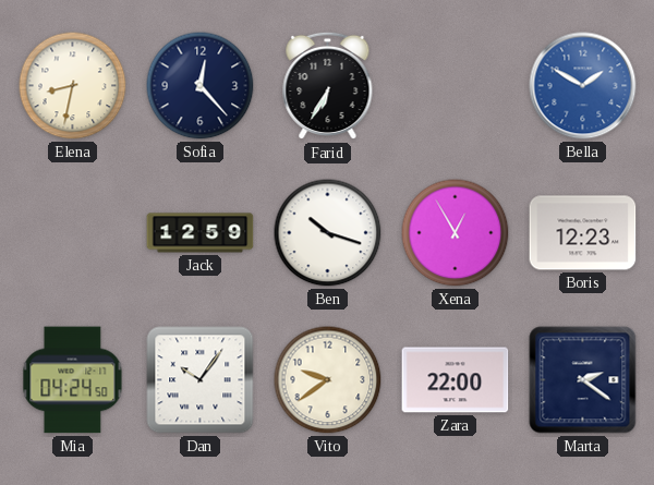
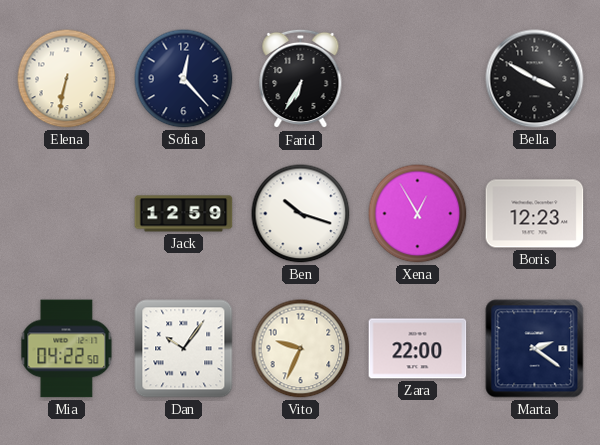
Elena: 8:32 -> 6:32
Bella: 1:50 -> 3:50
Bella dial: blue -> black
Mia: 04:24 -> 04:22
Vito: 9:39 -> 9:34
